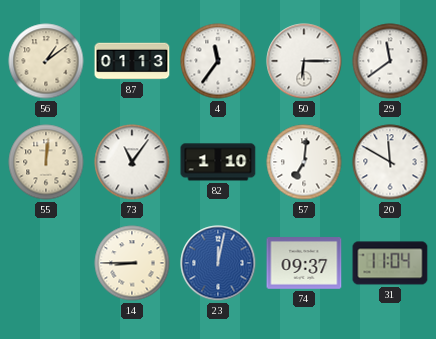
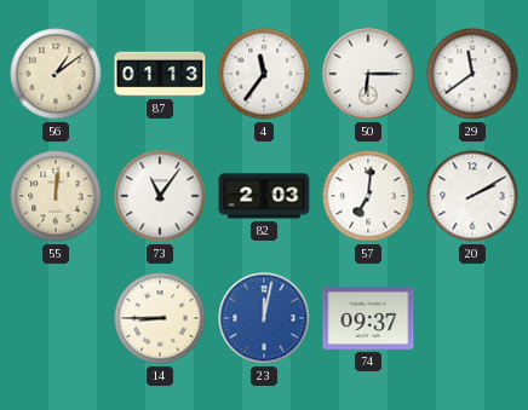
82: 1:10 -> 2:03
20: 11:50 -> 2:10
31: 11:04 -> none
